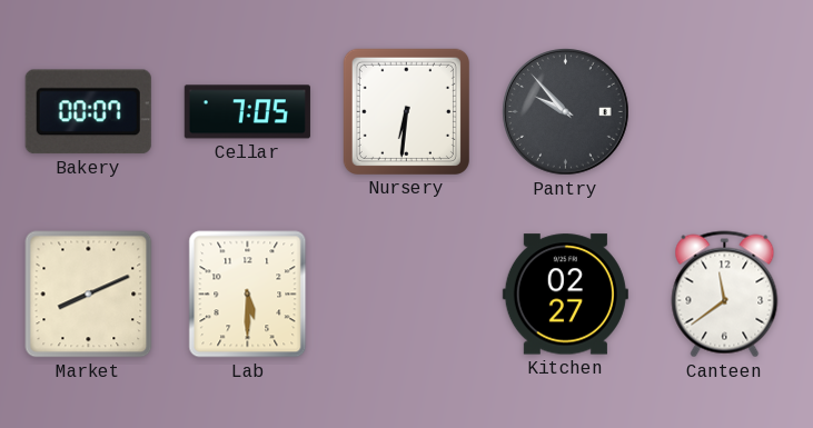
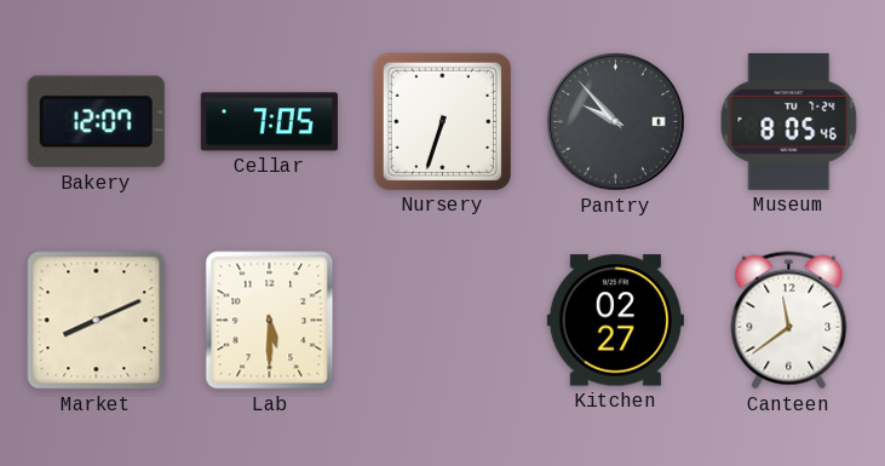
Bakery: 00:07 -> 12:07
Nursery: 6:31 -> 6:33
Museum: none -> 8:05
